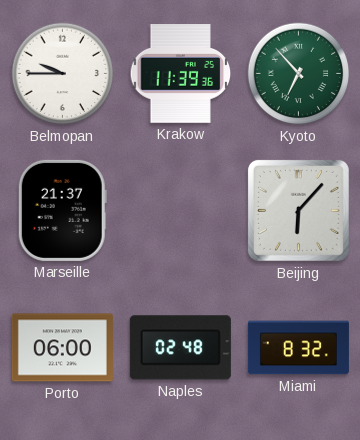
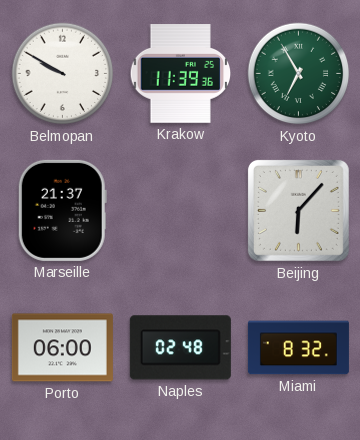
Belmopan: 9:45 -> 9:50
Kyoto: 6:53 -> 6:55
